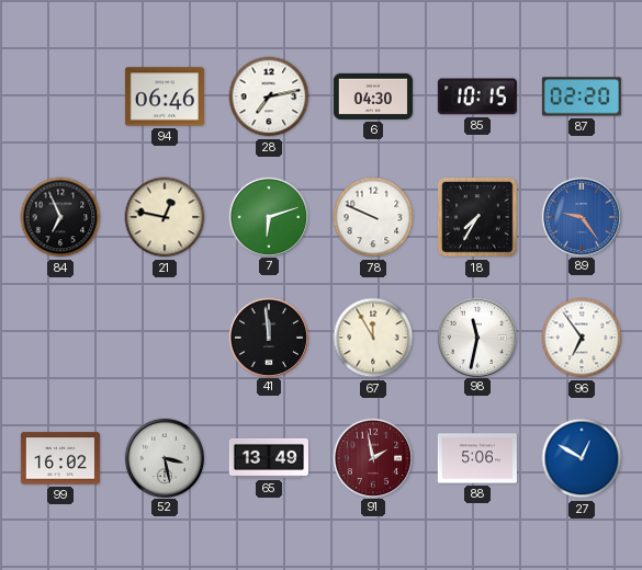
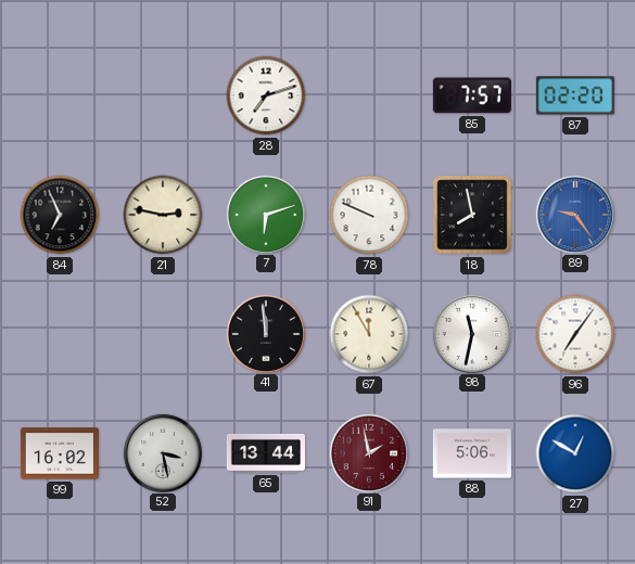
94: 06:46 -> none
28: 7:13 -> 7:12
6: 04:30 -> none
85: 10:15 -> 7:57
21: 12:47 -> 2:47
18: 7:35 -> 7:58
96: 6:54 -> 7:06
65: 13:49 -> 13:44
